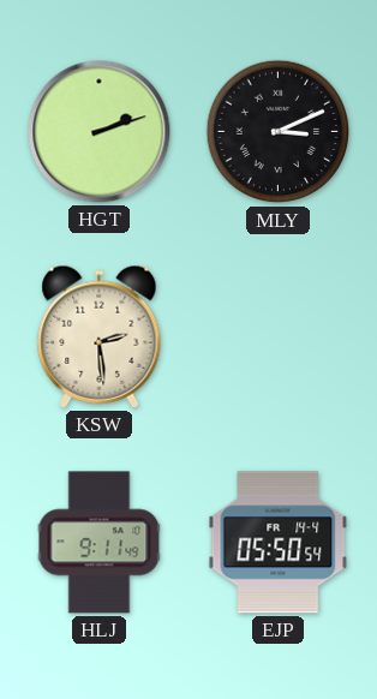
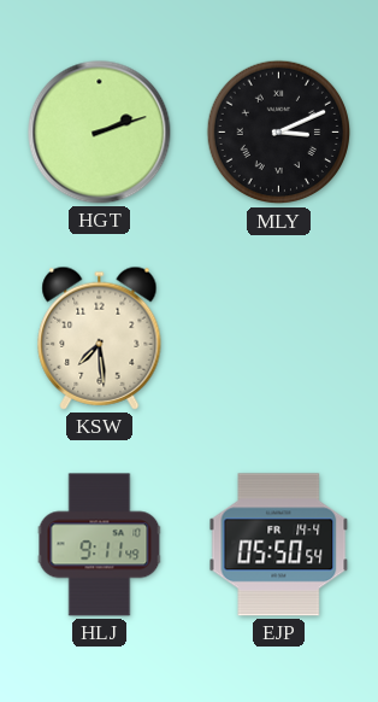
KSW: 2:29 -> 7:29
